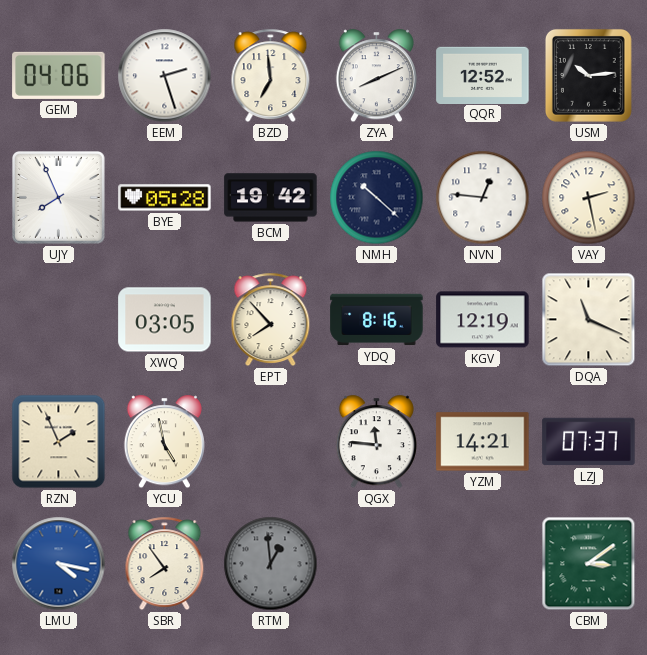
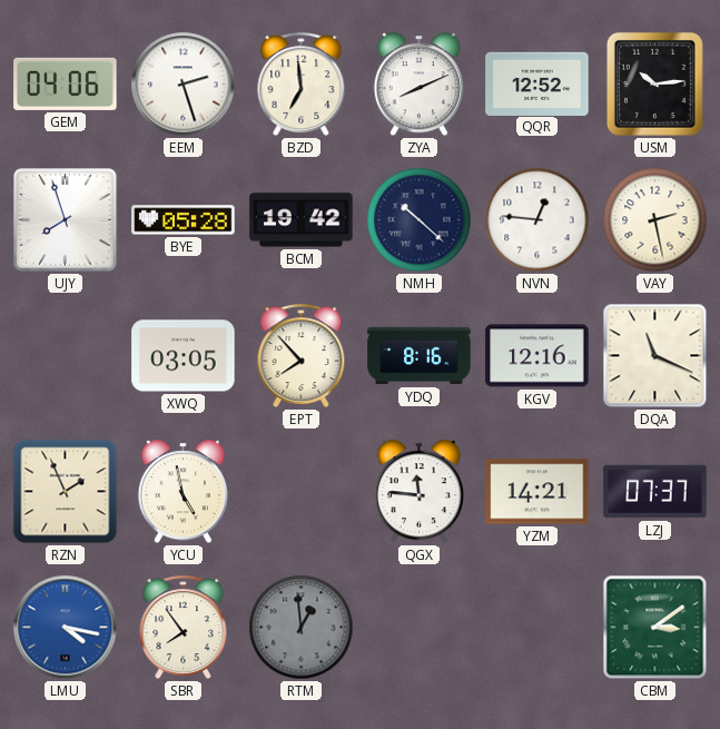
UJY: 7:56 -> 7:57
KGV: 12:19 -> 12:16
